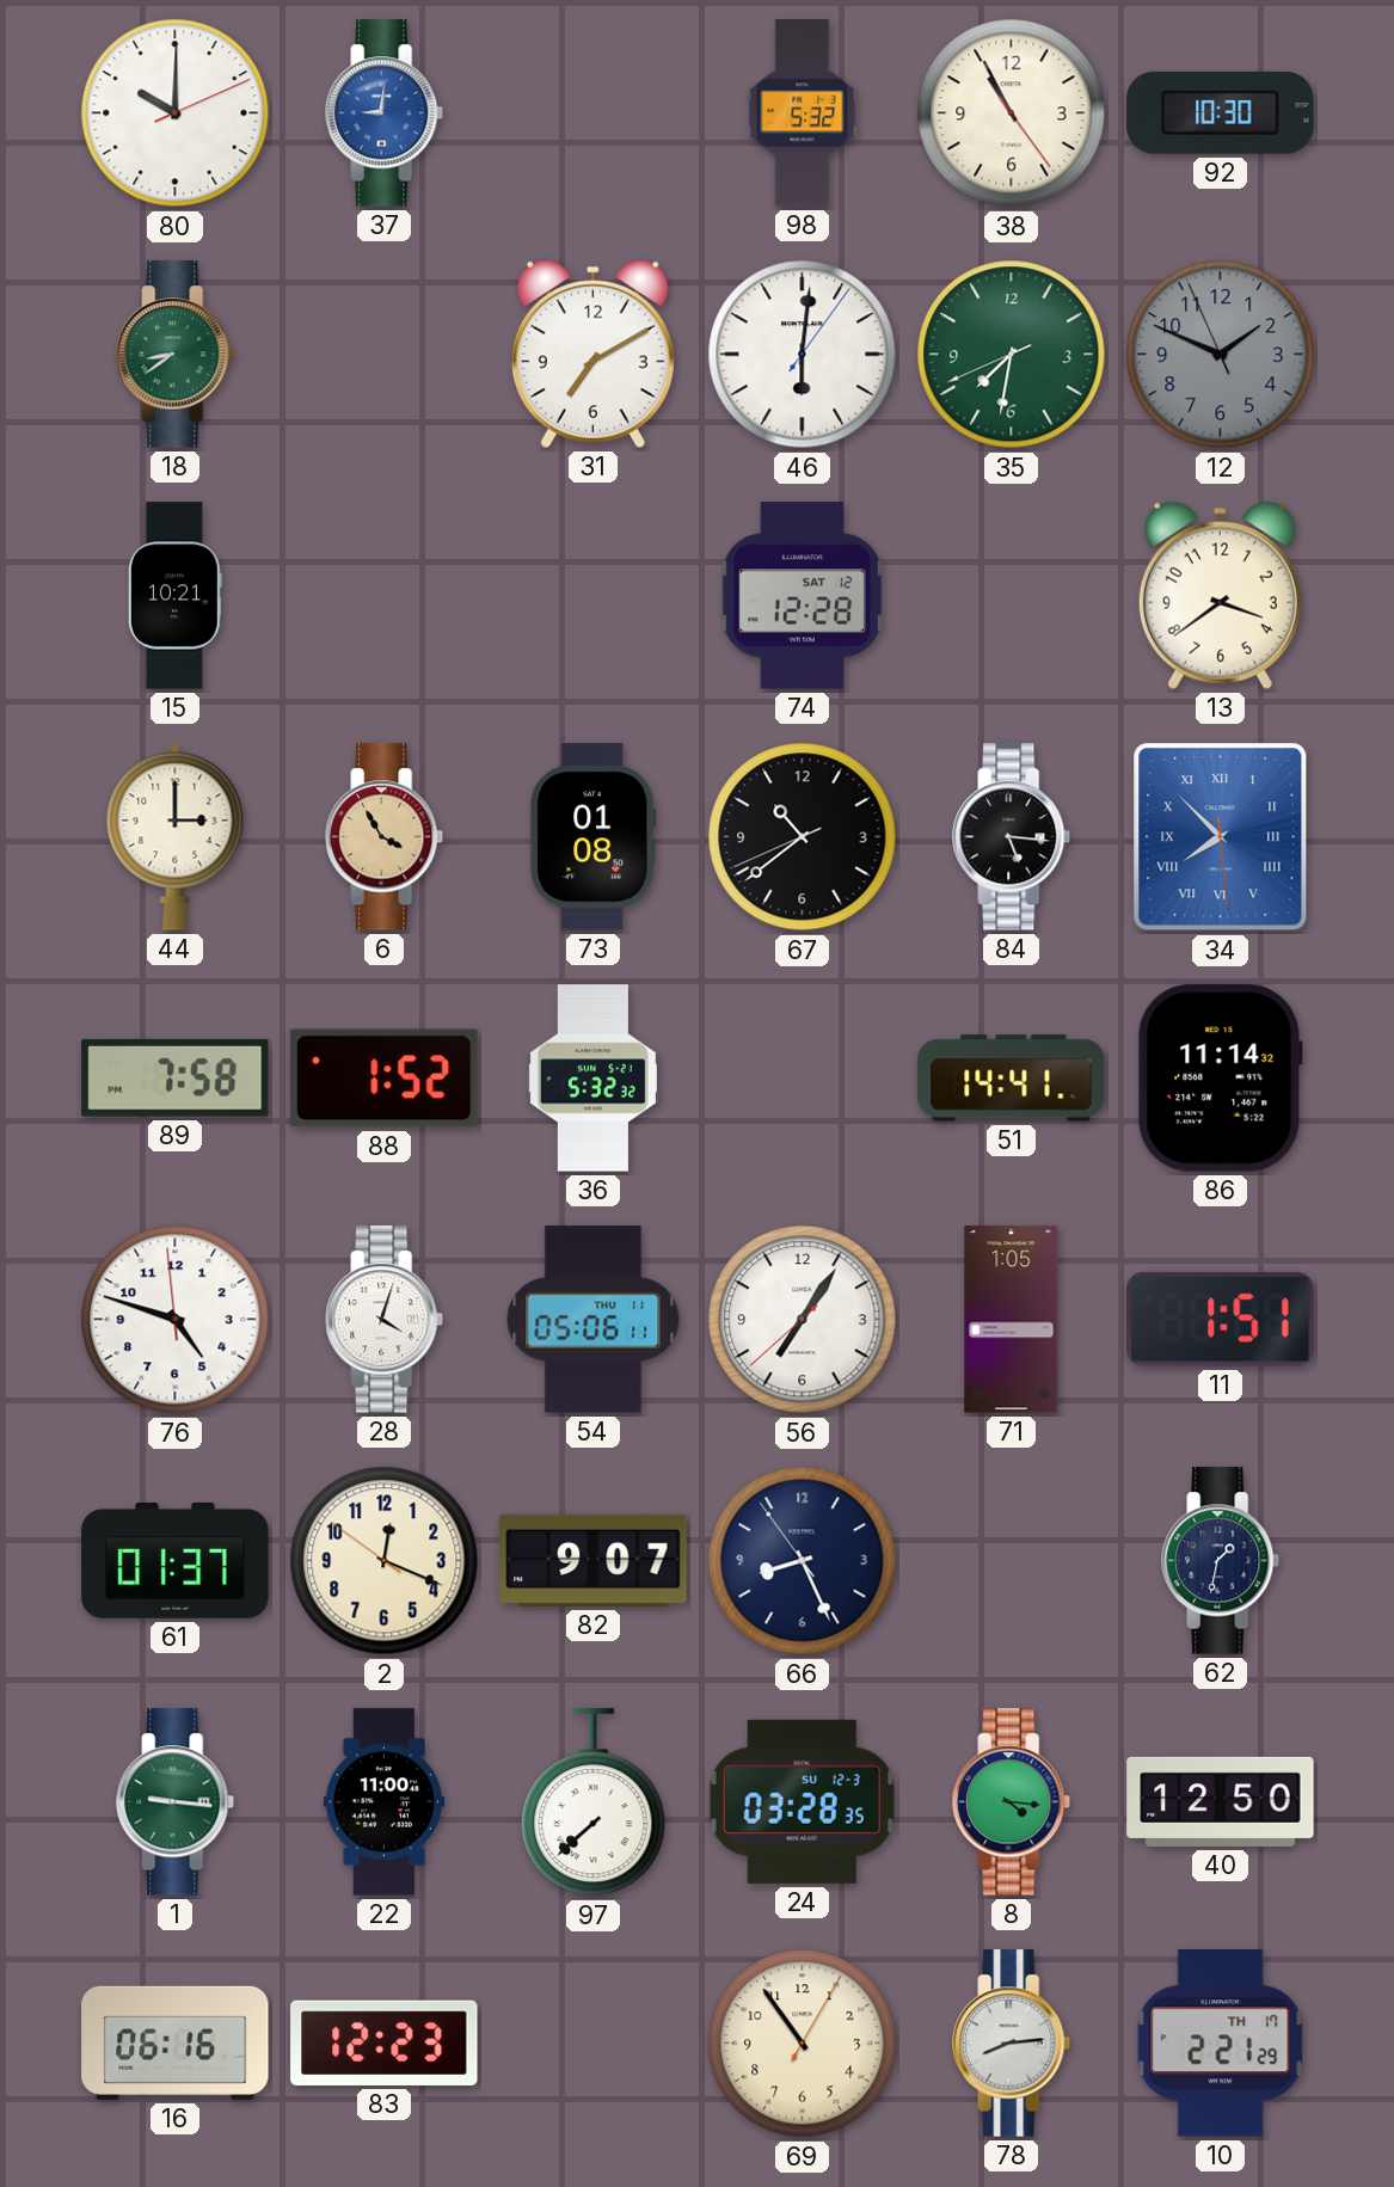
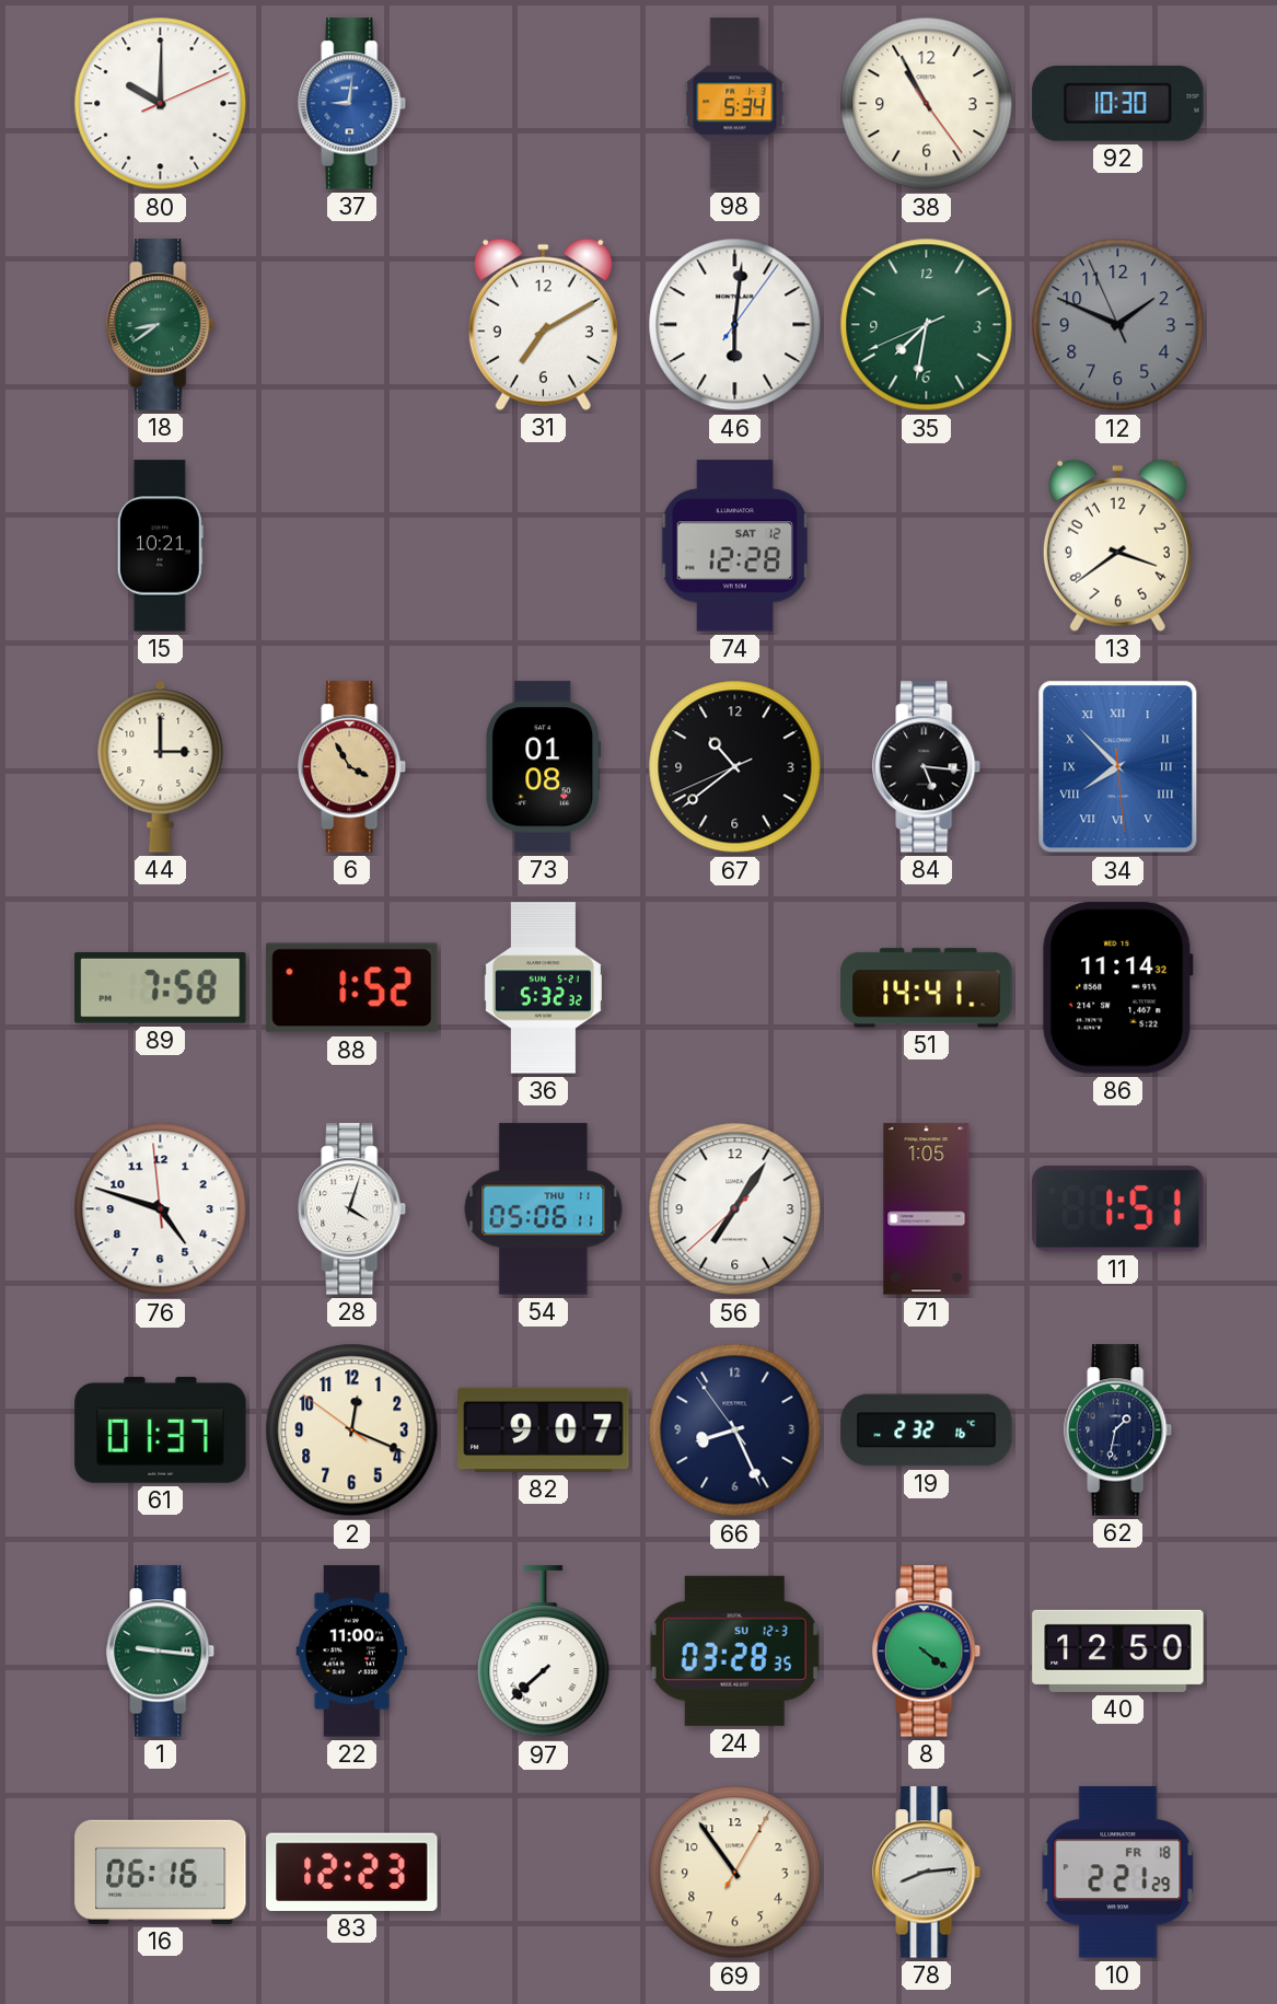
98: 5:32 -> 5:34
19: none -> 2:32
8: 4:16 -> 4:21
10 date: TH 17 -> FR 18
